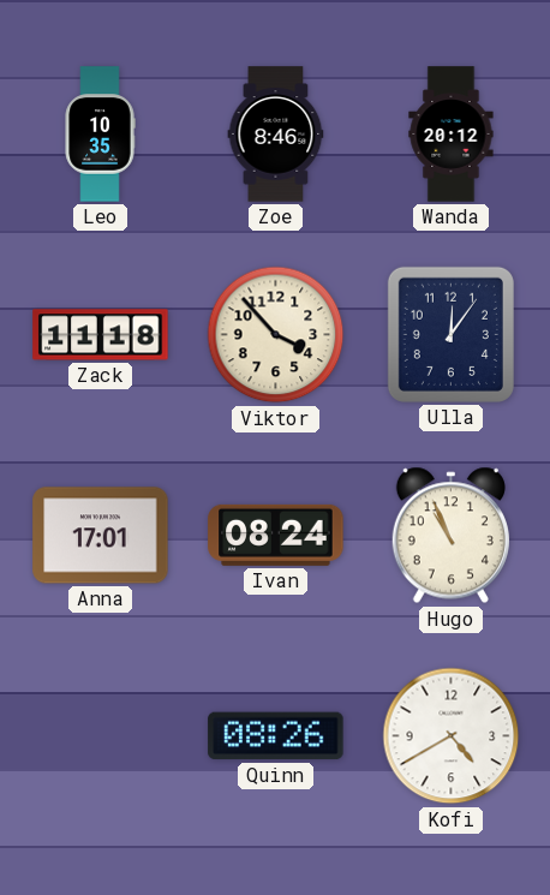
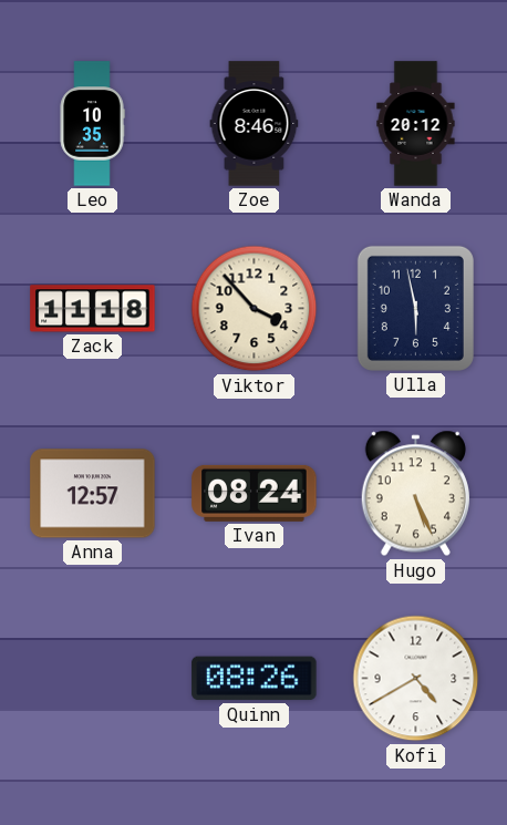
Ulla: 12:06 -> 5:58
Anna: 17:01 -> 12:57
Hugo: 10:56 -> 5:26
